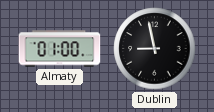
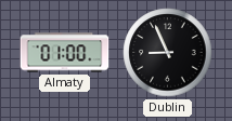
Dublin: 8:58 -> 8:56
